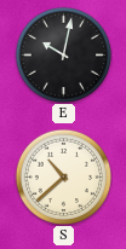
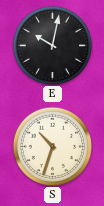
S: 10:38 -> 10:33
